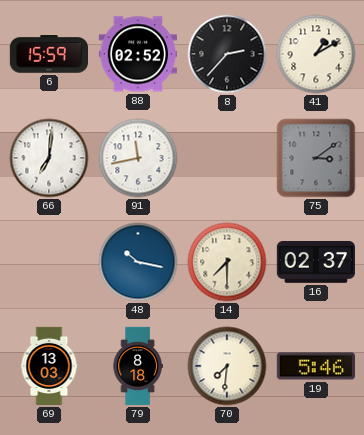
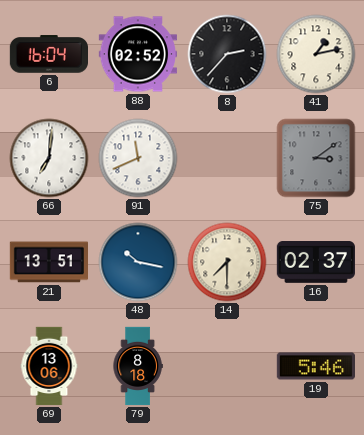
6: 15:59 -> 16:04
41: 1:10 -> 1:13
91: 11:43 -> 11:41
21: none -> 13:51
69: 13:03 -> 13:06
70: 7:31 -> none
